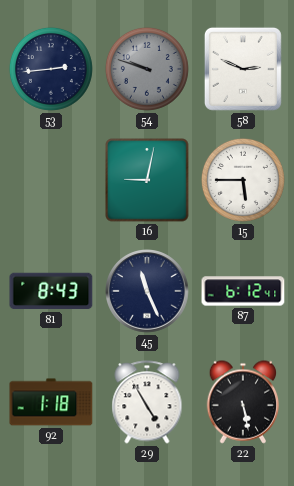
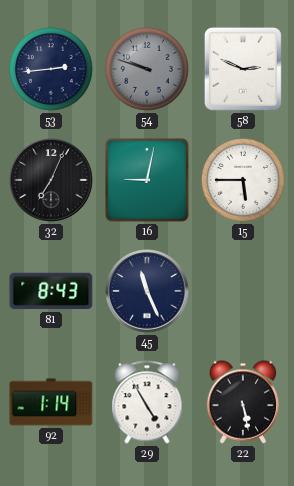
32: none -> 7:04
87: 6:12 -> none
92: 1:18 -> 1:14
